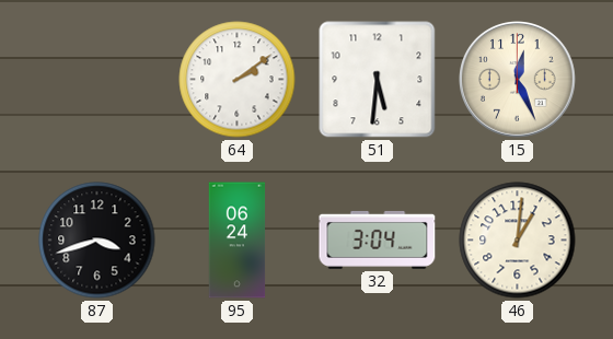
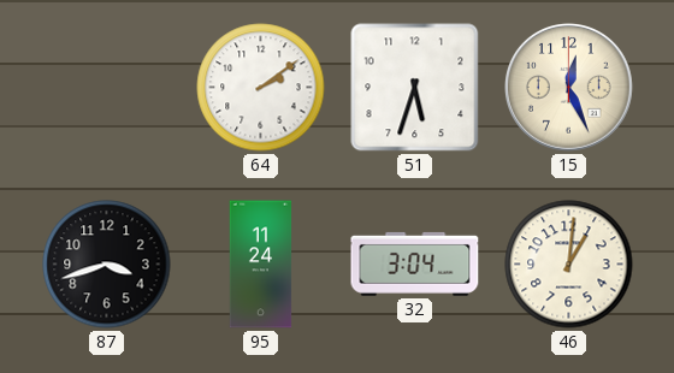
51: 5:31 -> 5:33
95: 06:24 -> 11:24
